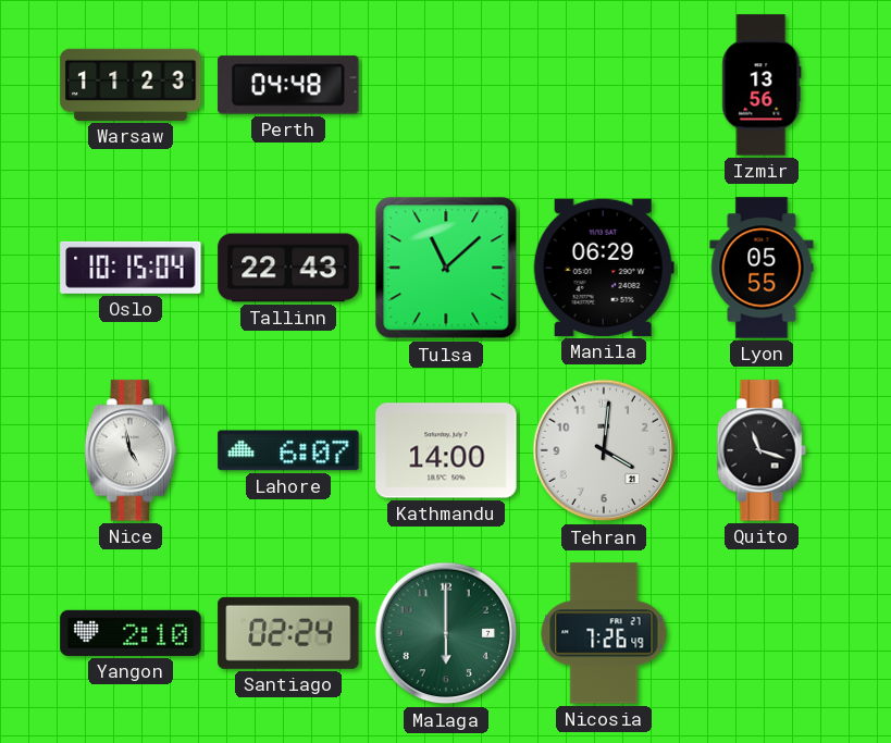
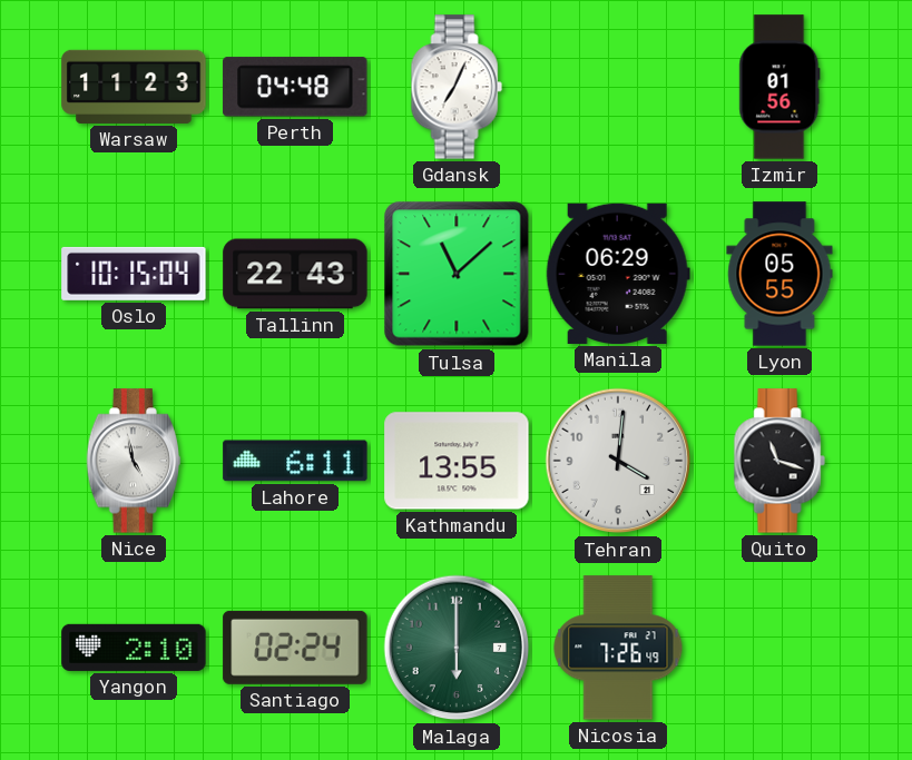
Gdansk: none -> 7:04
Izmir: 13:56 -> 01:56
Lahore: 6:07 -> 6:11
Kathmandu: 14:00 -> 13:55
